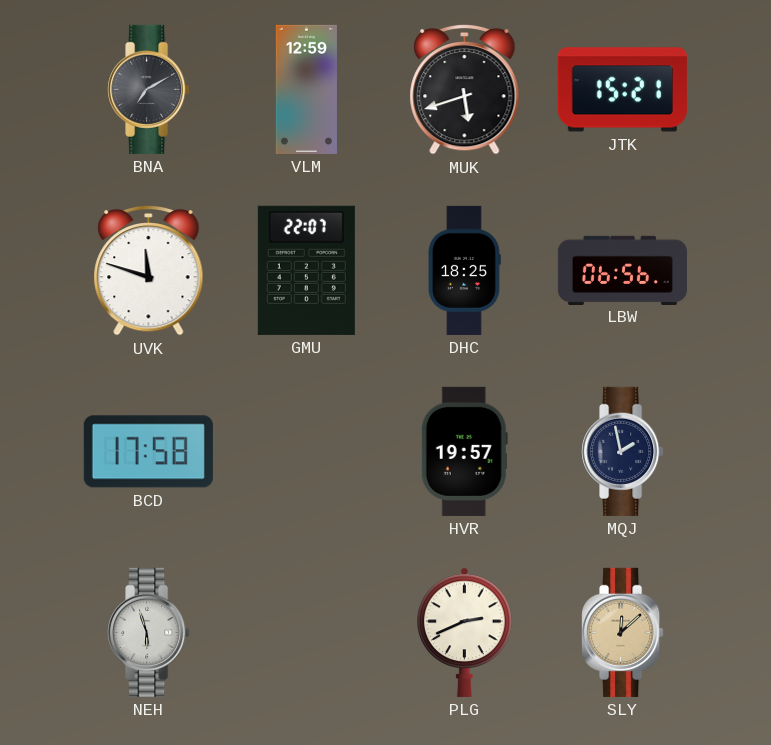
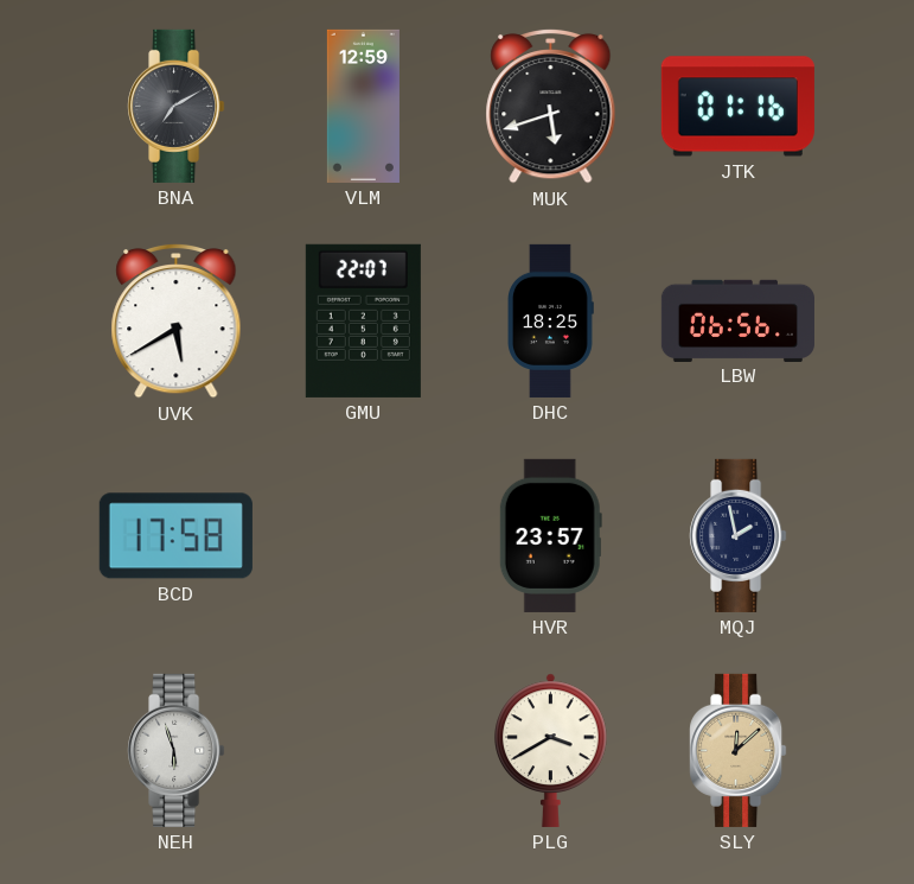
JTK: 15:21 -> 01:16
UVK: 11:48 -> 5:40
HVR: 19:57 -> 23:57
PLG: 2:41 -> 3:40
